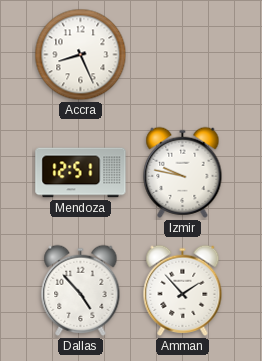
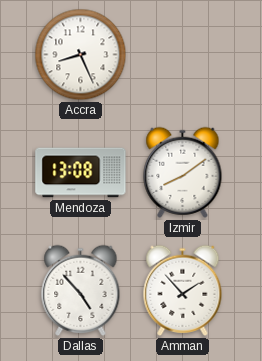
Mendoza: 12:51 -> 13:08
Izmir: 9:47 -> 8:09
